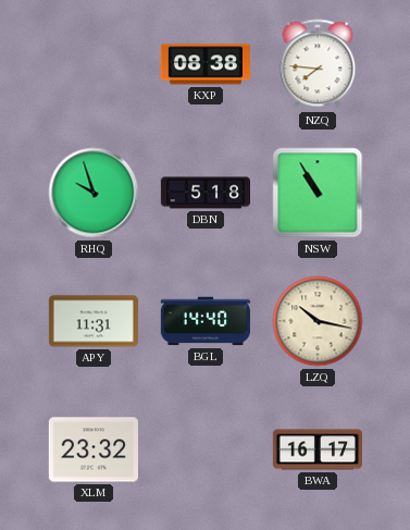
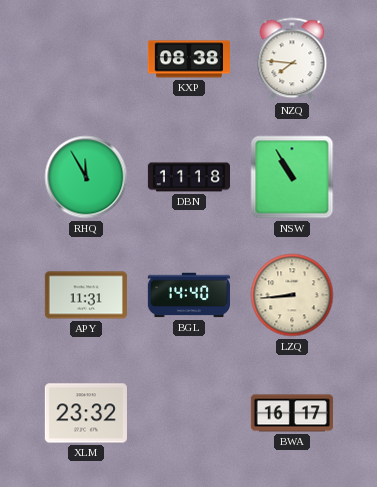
RHQ: 9:57 -> 11:55
DBN: 5:18 -> 11:18
LZQ: 10:17 -> 8:44
